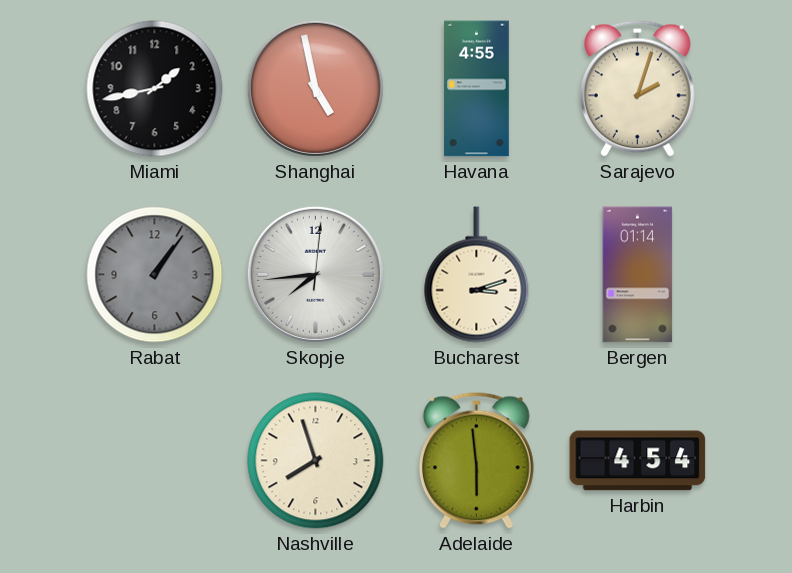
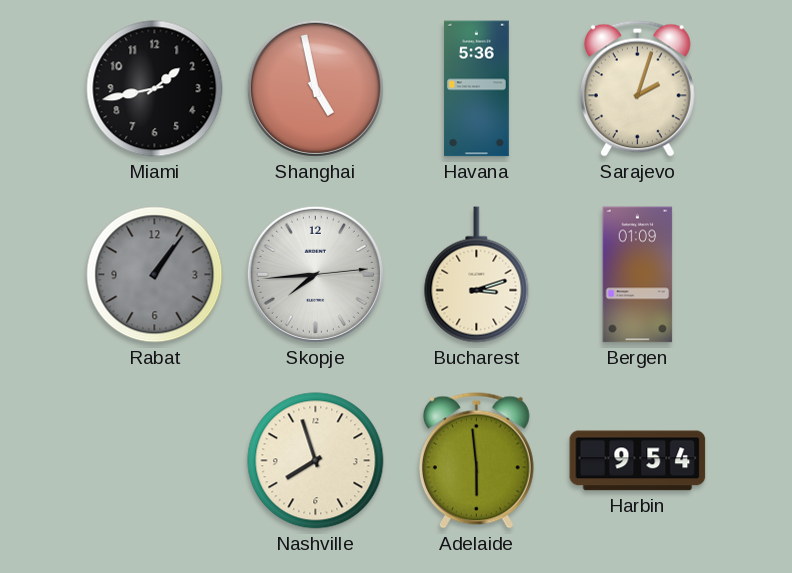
Havana: 4:55 -> 5:36
Skopje: 7:44:01 -> 7:44:14
Bergen: 01:14 -> 01:09
Harbin: 4:54 -> 9:54
